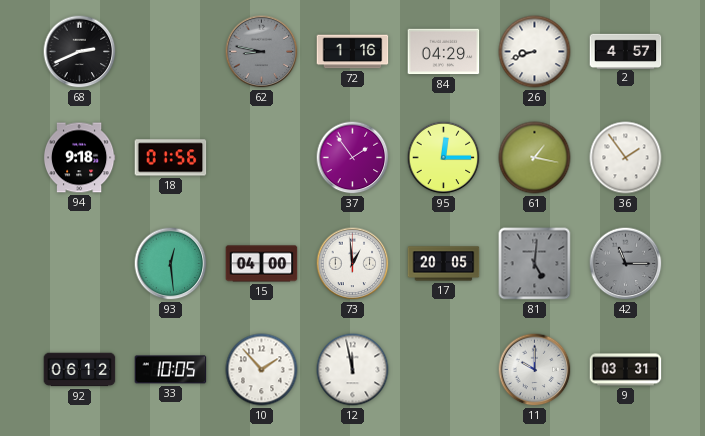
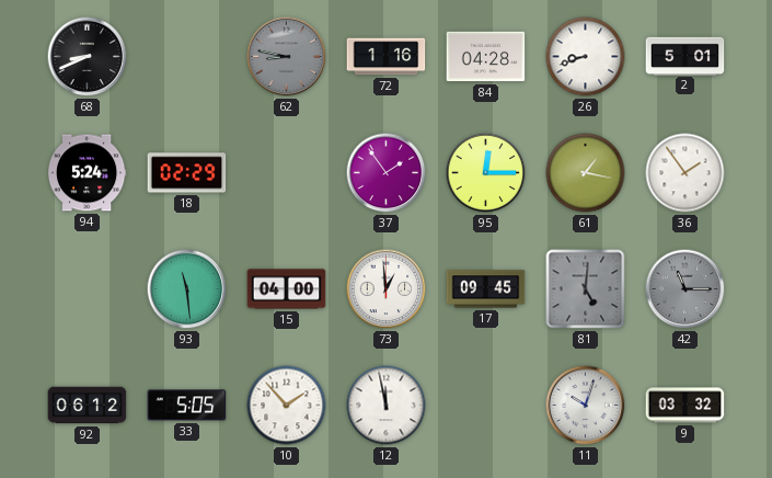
68: 2:41 -> 8:41
84: 04:29 -> 04:28
2: 4:57 -> 5:01
94: 9:18 -> 5:24
18: 01:56 -> 02:29
93: 12:29 -> 11:29
17: 20:05 -> 09:45
33: 10:05 -> 5:05
11: 10:00 -> 10:03
9: 03:31 -> 03:32
